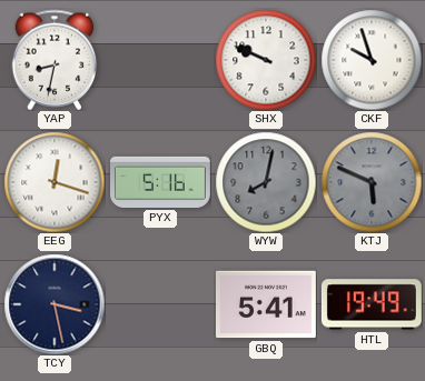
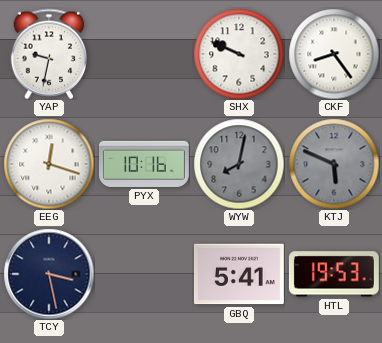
YAP: 8:32 -> 9:32
CKF: 9:57 -> 8:24
PYX: 5:16 -> 10:16
HTL: 19:49 -> 19:53
